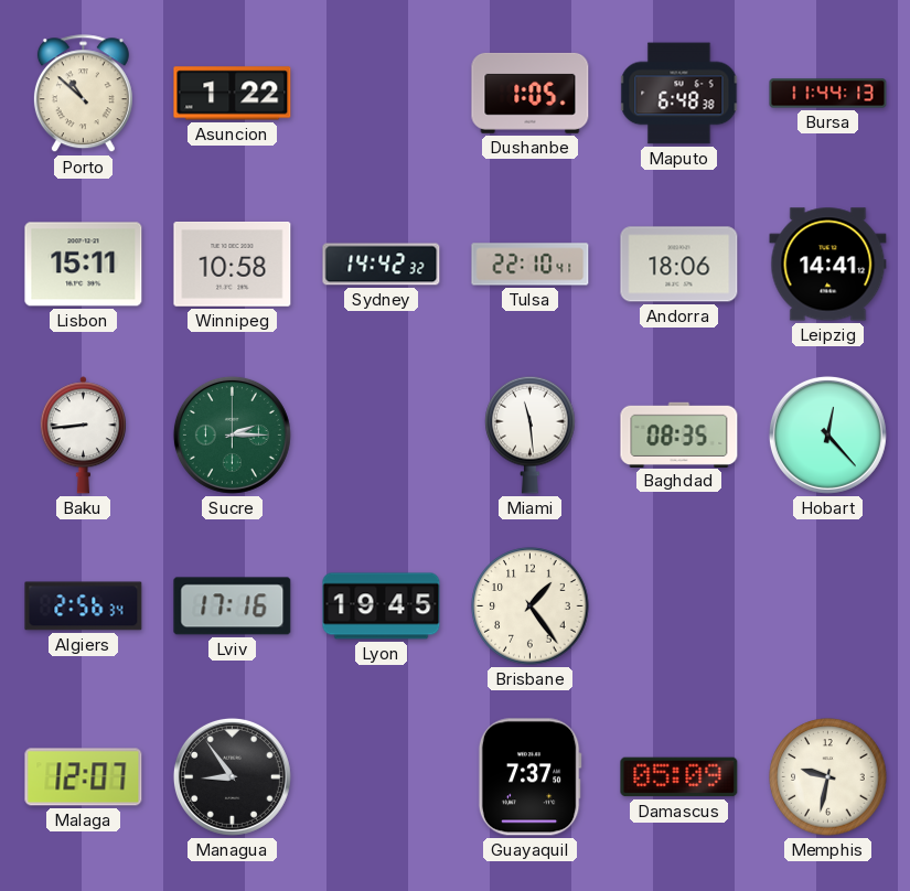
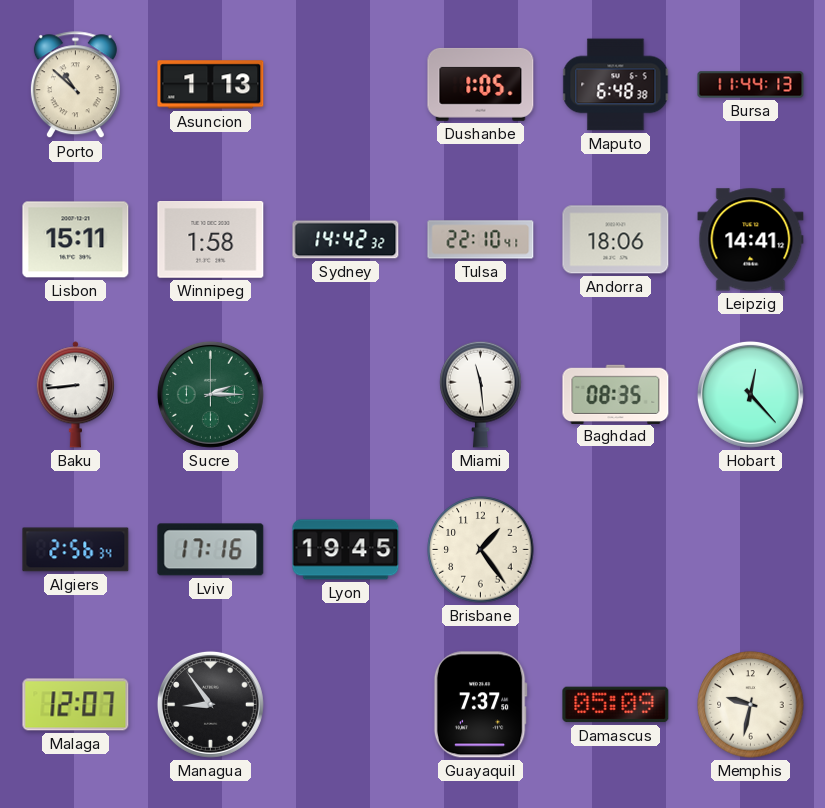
Asuncion: 1:22 -> 1:13
Winnipeg: 10:58 -> 1:58
